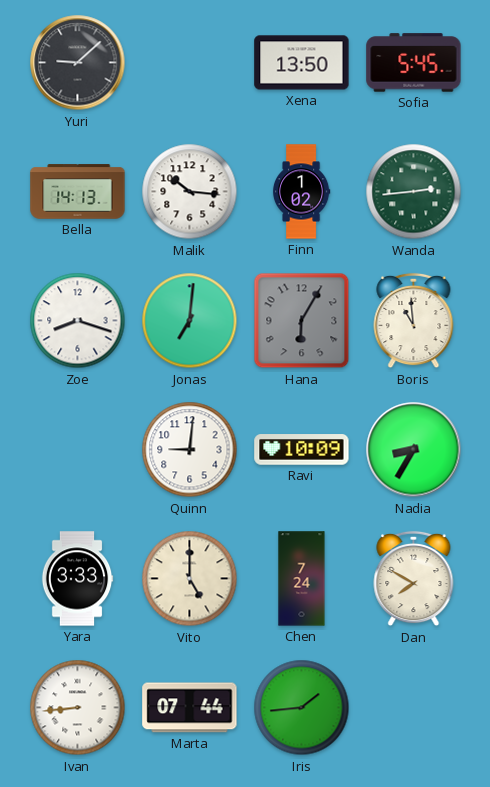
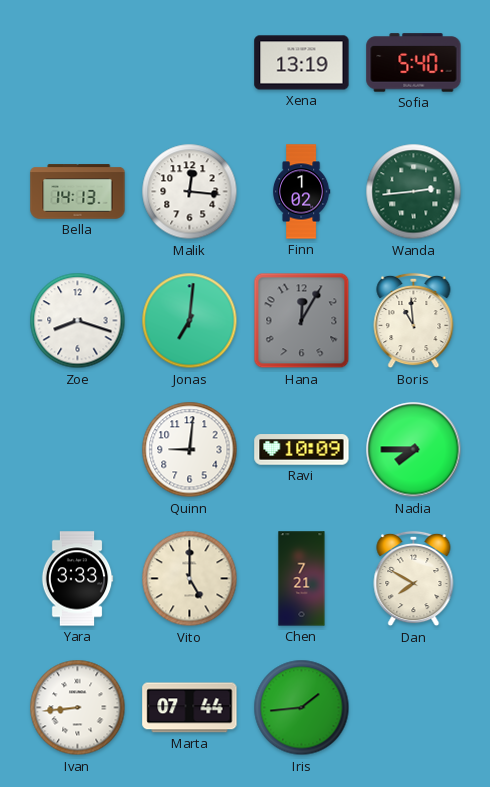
Yuri: 9:08 -> none
Xena: 13:50 -> 13:19
Sofia: 5:45 -> 5:40
Malik: 10:16 -> 12:16
Hana: 6:05 -> 12:05
Nadia: 8:35 -> 7:45
Chen: 7:24 -> 7:21
